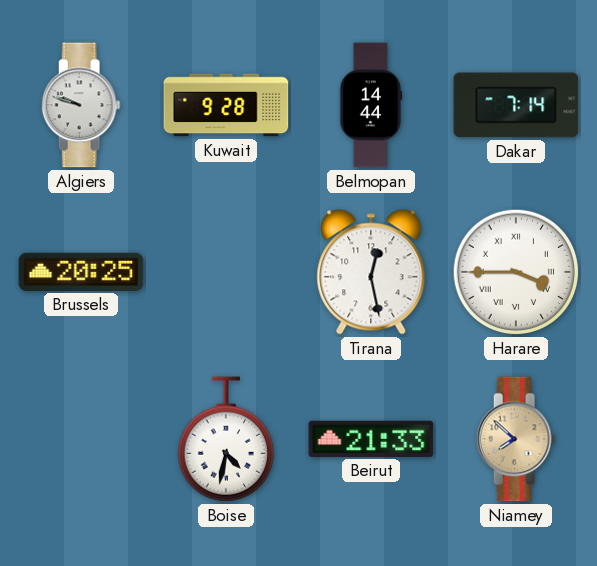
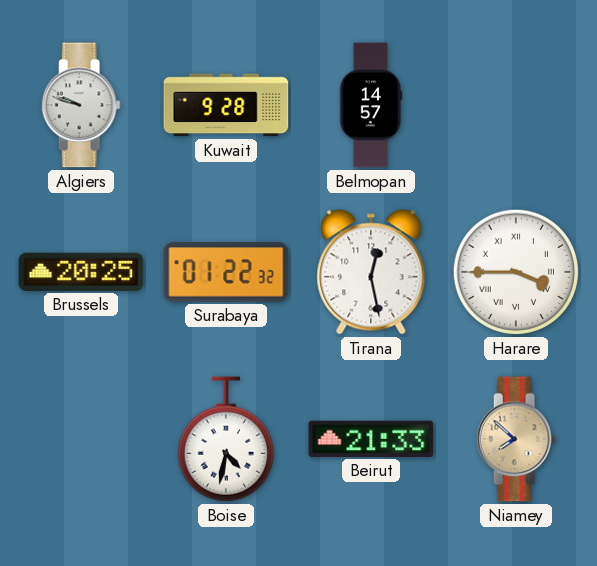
Belmopan: 14:44 -> 14:57
Dakar: 7:14 -> none
Surabaya: none -> 01:22
